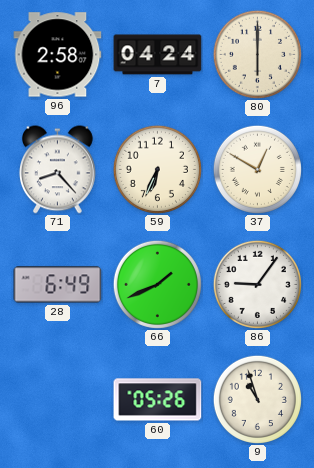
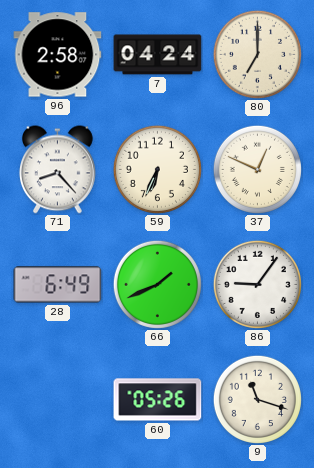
80: 6:00 -> 7:00
37: 12:50 -> 12:49
9: 10:57 -> 11:18
